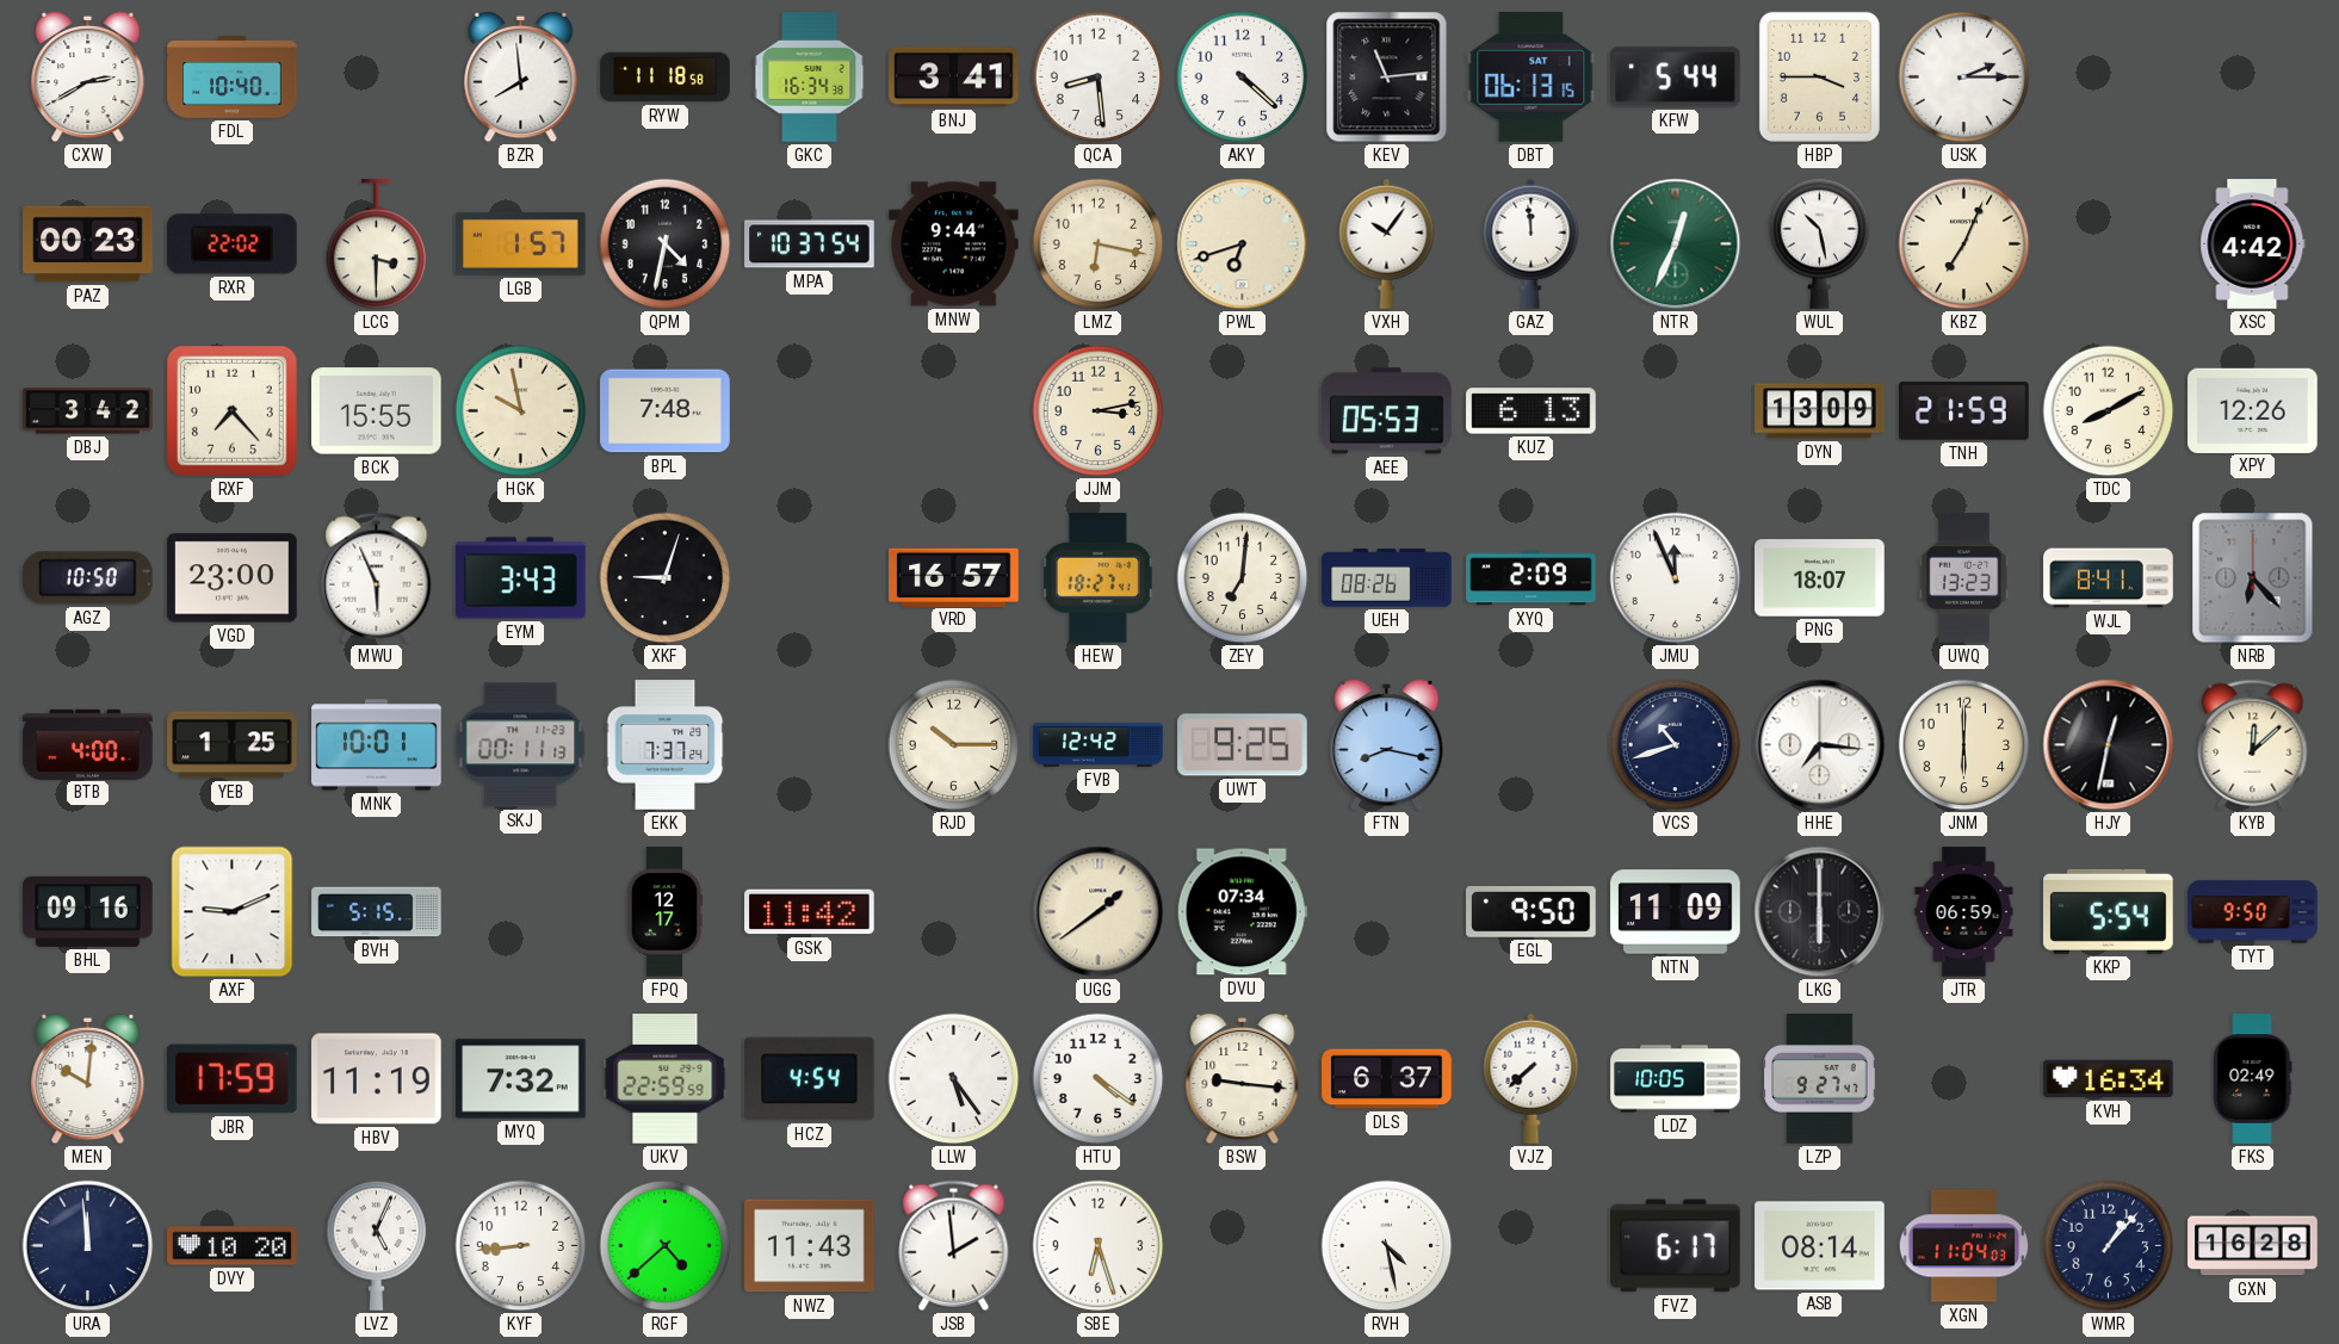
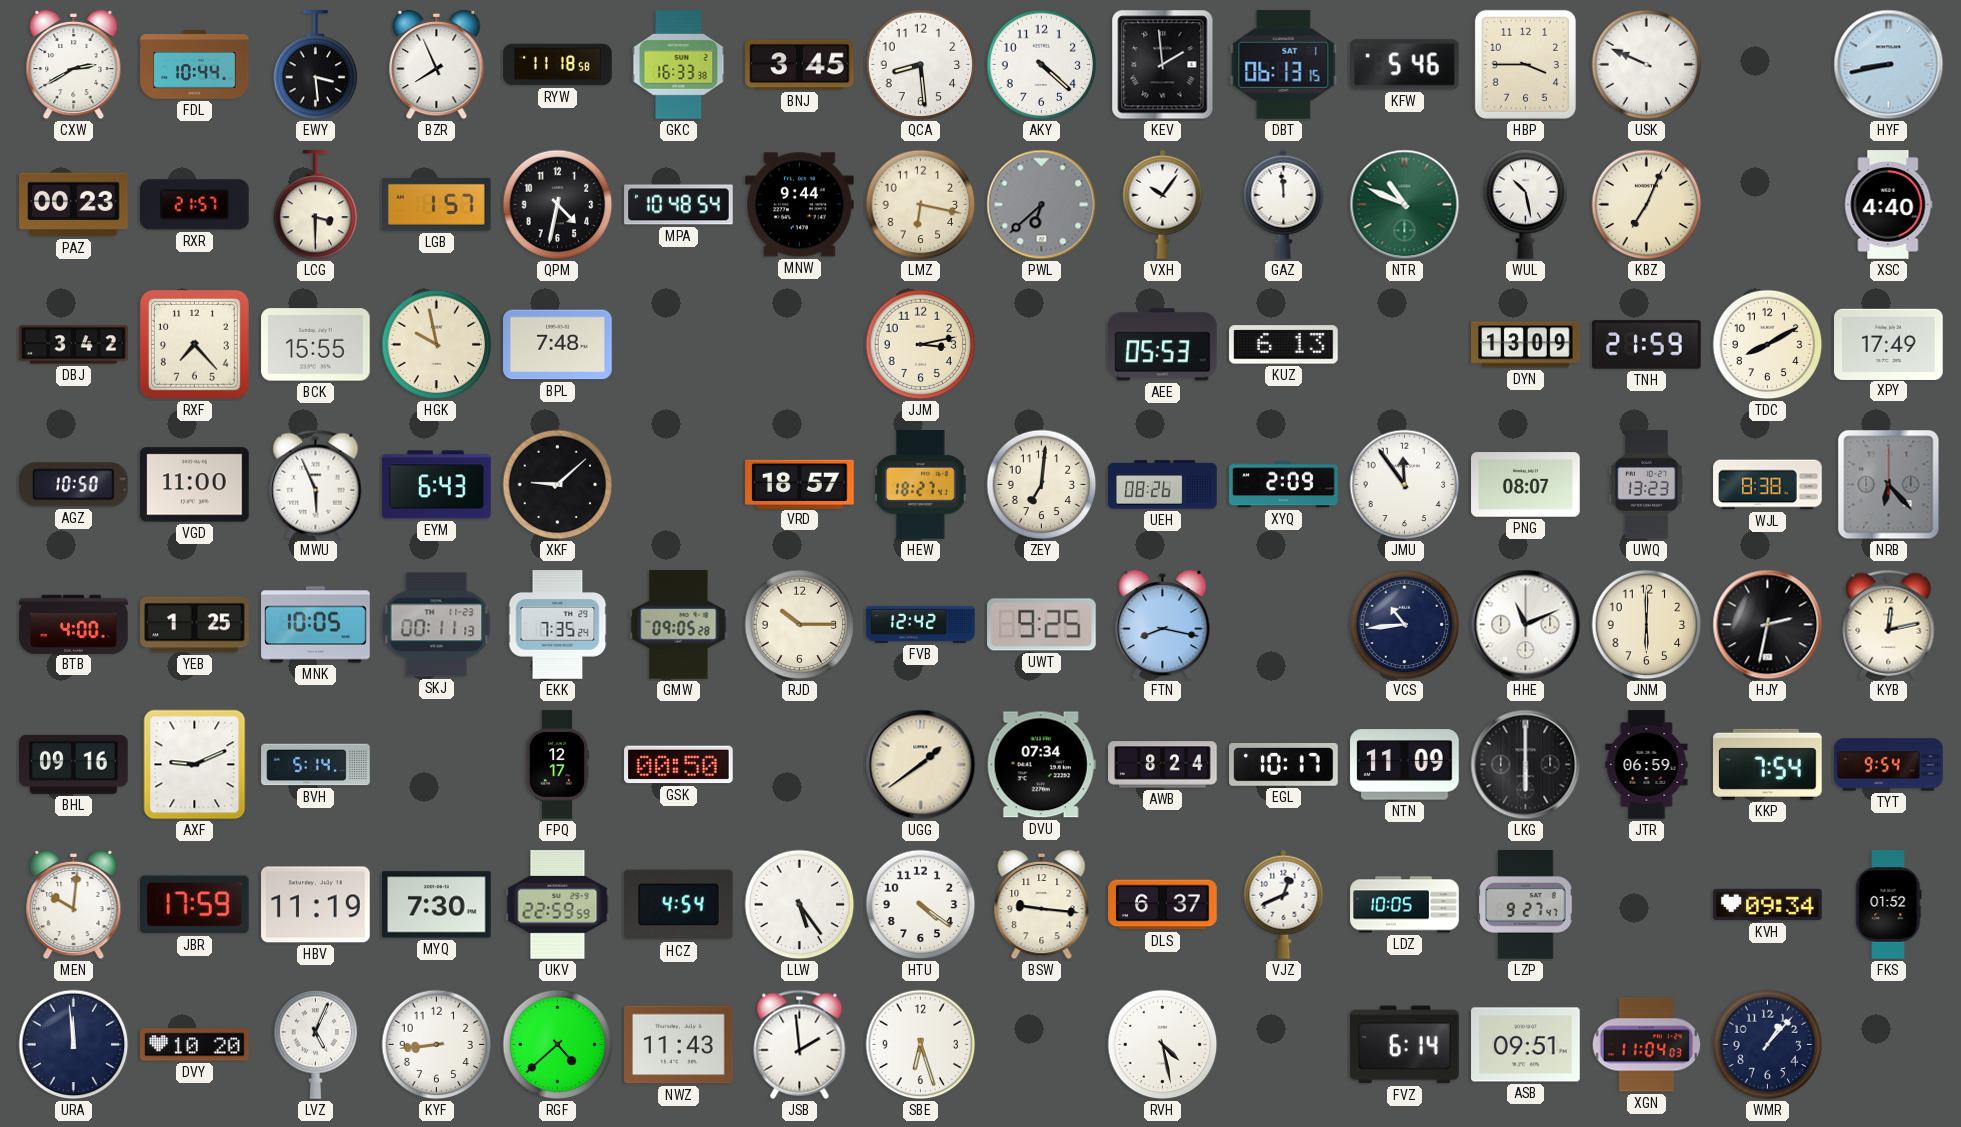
FDL: 10:40 -> 10:44
EWY: none -> 3:29
BZR: 7:59 -> 7:56
GKC: 16:34 -> 16:33
BNJ: 3:41 -> 3:45
KEV: 11:14 -> 1:59
KFW: 5:44 -> 5:46
USK: 2:15 -> 9:49
HYF: none -> 8:43
RXR: 22:02 -> 21:57
MPA: 10:37 -> 10:48
PWL: 6:42 -> 6:38
PWL dial: cream -> grey
NTR: 12:34 -> 10:49
XSC: 4:42 -> 4:40
XPY: 12:26 -> 17:49
VGD: 23:00 -> 11:00
EYM: 3:43 -> 6:43
XKF: 9:03 -> 9:08
VRD: 16:57 -> 18:57
JMU: 11:56 -> 11:54
PNG: 18:07 -> 08:07
WJL: 8:41 -> 8:38
MNK: 10:01 -> 10:05
EKK: 7:37 -> 7:35
GMW: none -> 09:05
VCS: 10:42 -> 10:44
HHE: 7:16 -> 11:11
HJY: 12:32 -> 2:32
KYB: 12:08 -> 12:13
BVH: 5:15 -> 5:14
GSK: 11:42 -> 00:50
AWB: none -> 8:24
EGL: 9:50 -> 10:17
KKP: 5:54 -> 7:54
TYT: 9:50 -> 9:54
MYQ: 7:32 -> 7:30
VJZ: 7:38 -> 12:41
KVH: 16:34 -> 09:34
FKS: 02:49 -> 01:52
FVZ: 6:17 -> 6:14
ASB: 08:14 -> 09:51
GXN: 16:28 -> none
